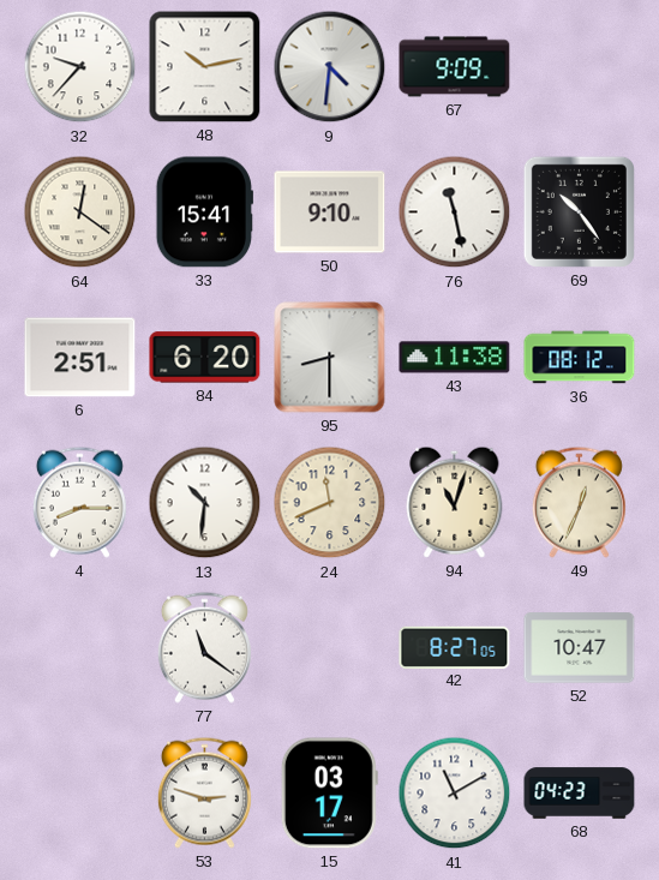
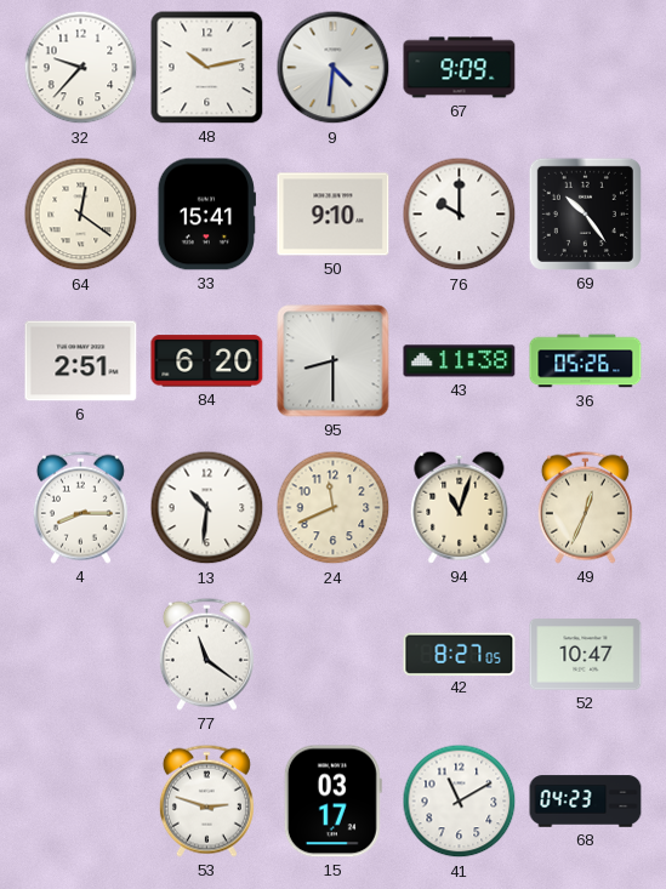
76: 11:28 -> 10:00
36: 08:12 -> 05:26
